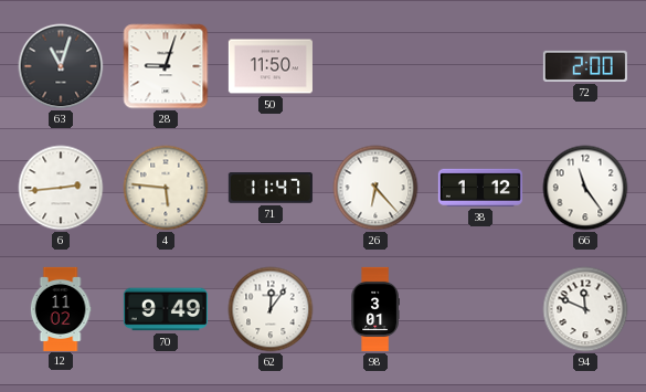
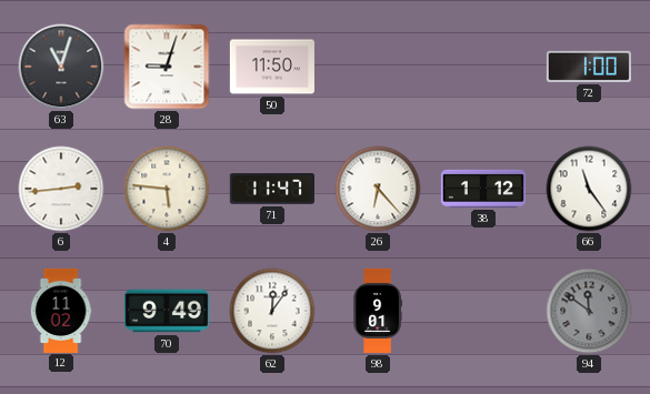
72: 2:00 -> 1:00
98: 3:01 -> 9:01
94: 11:49 -> 11:51
94 dial: white -> grey
